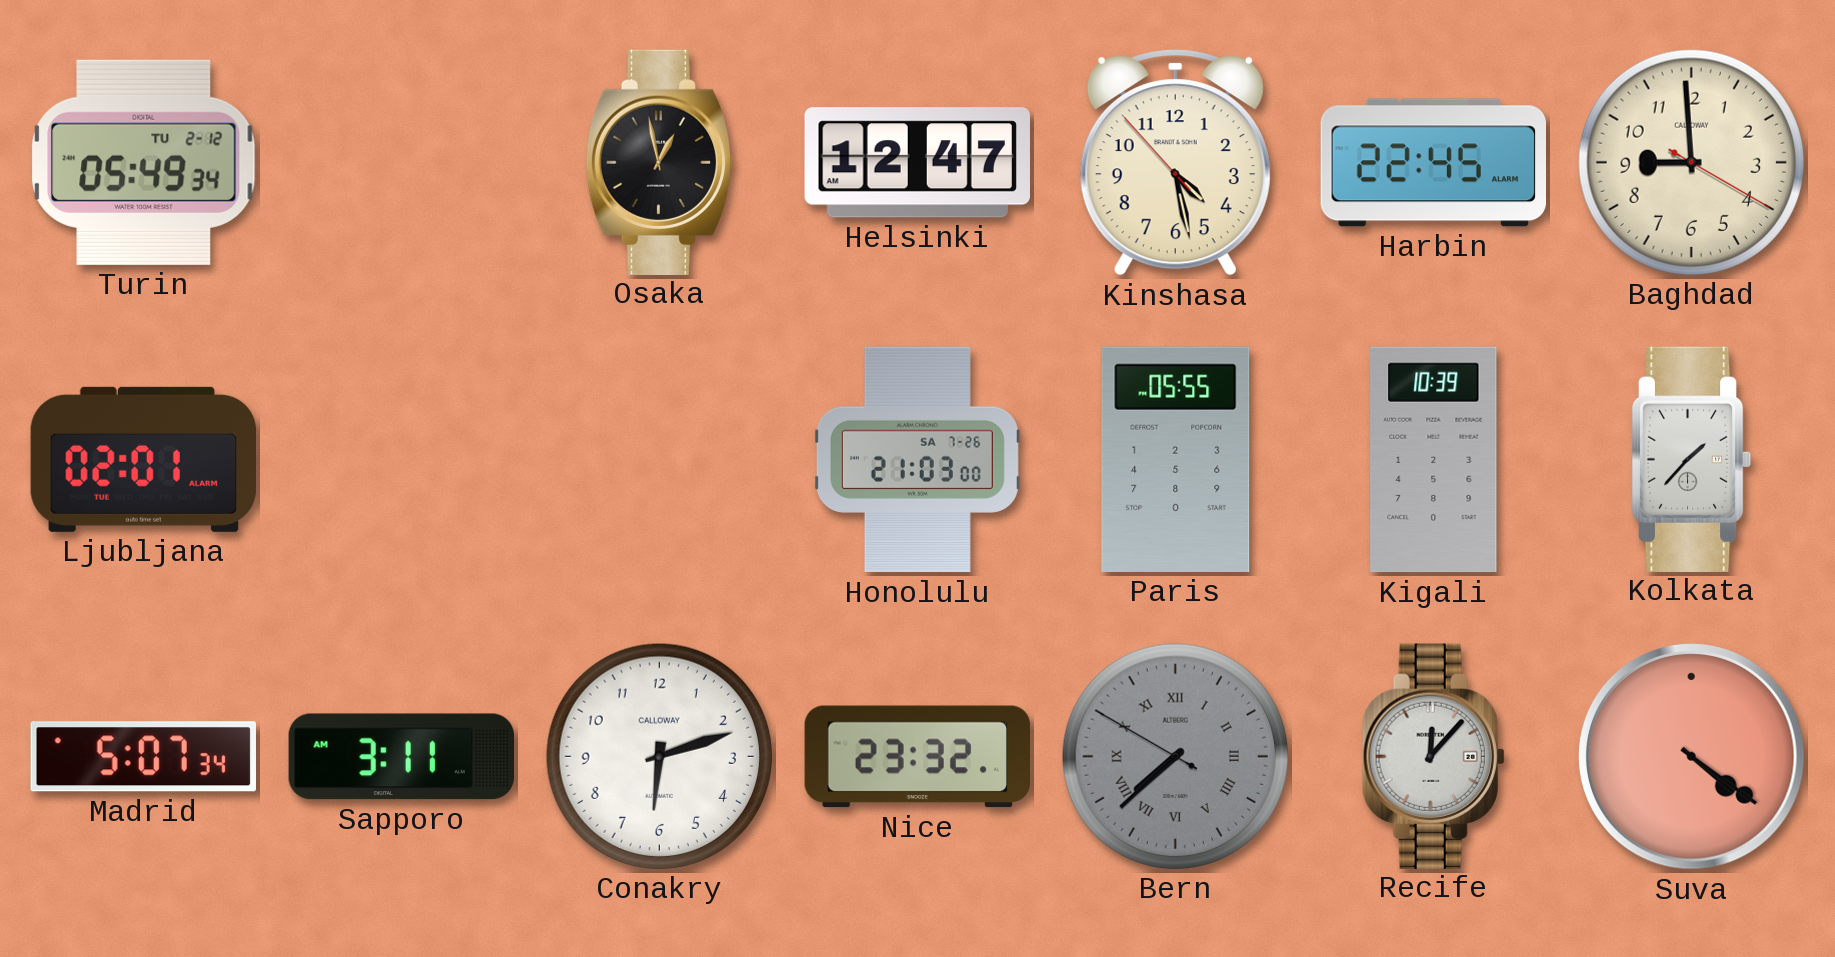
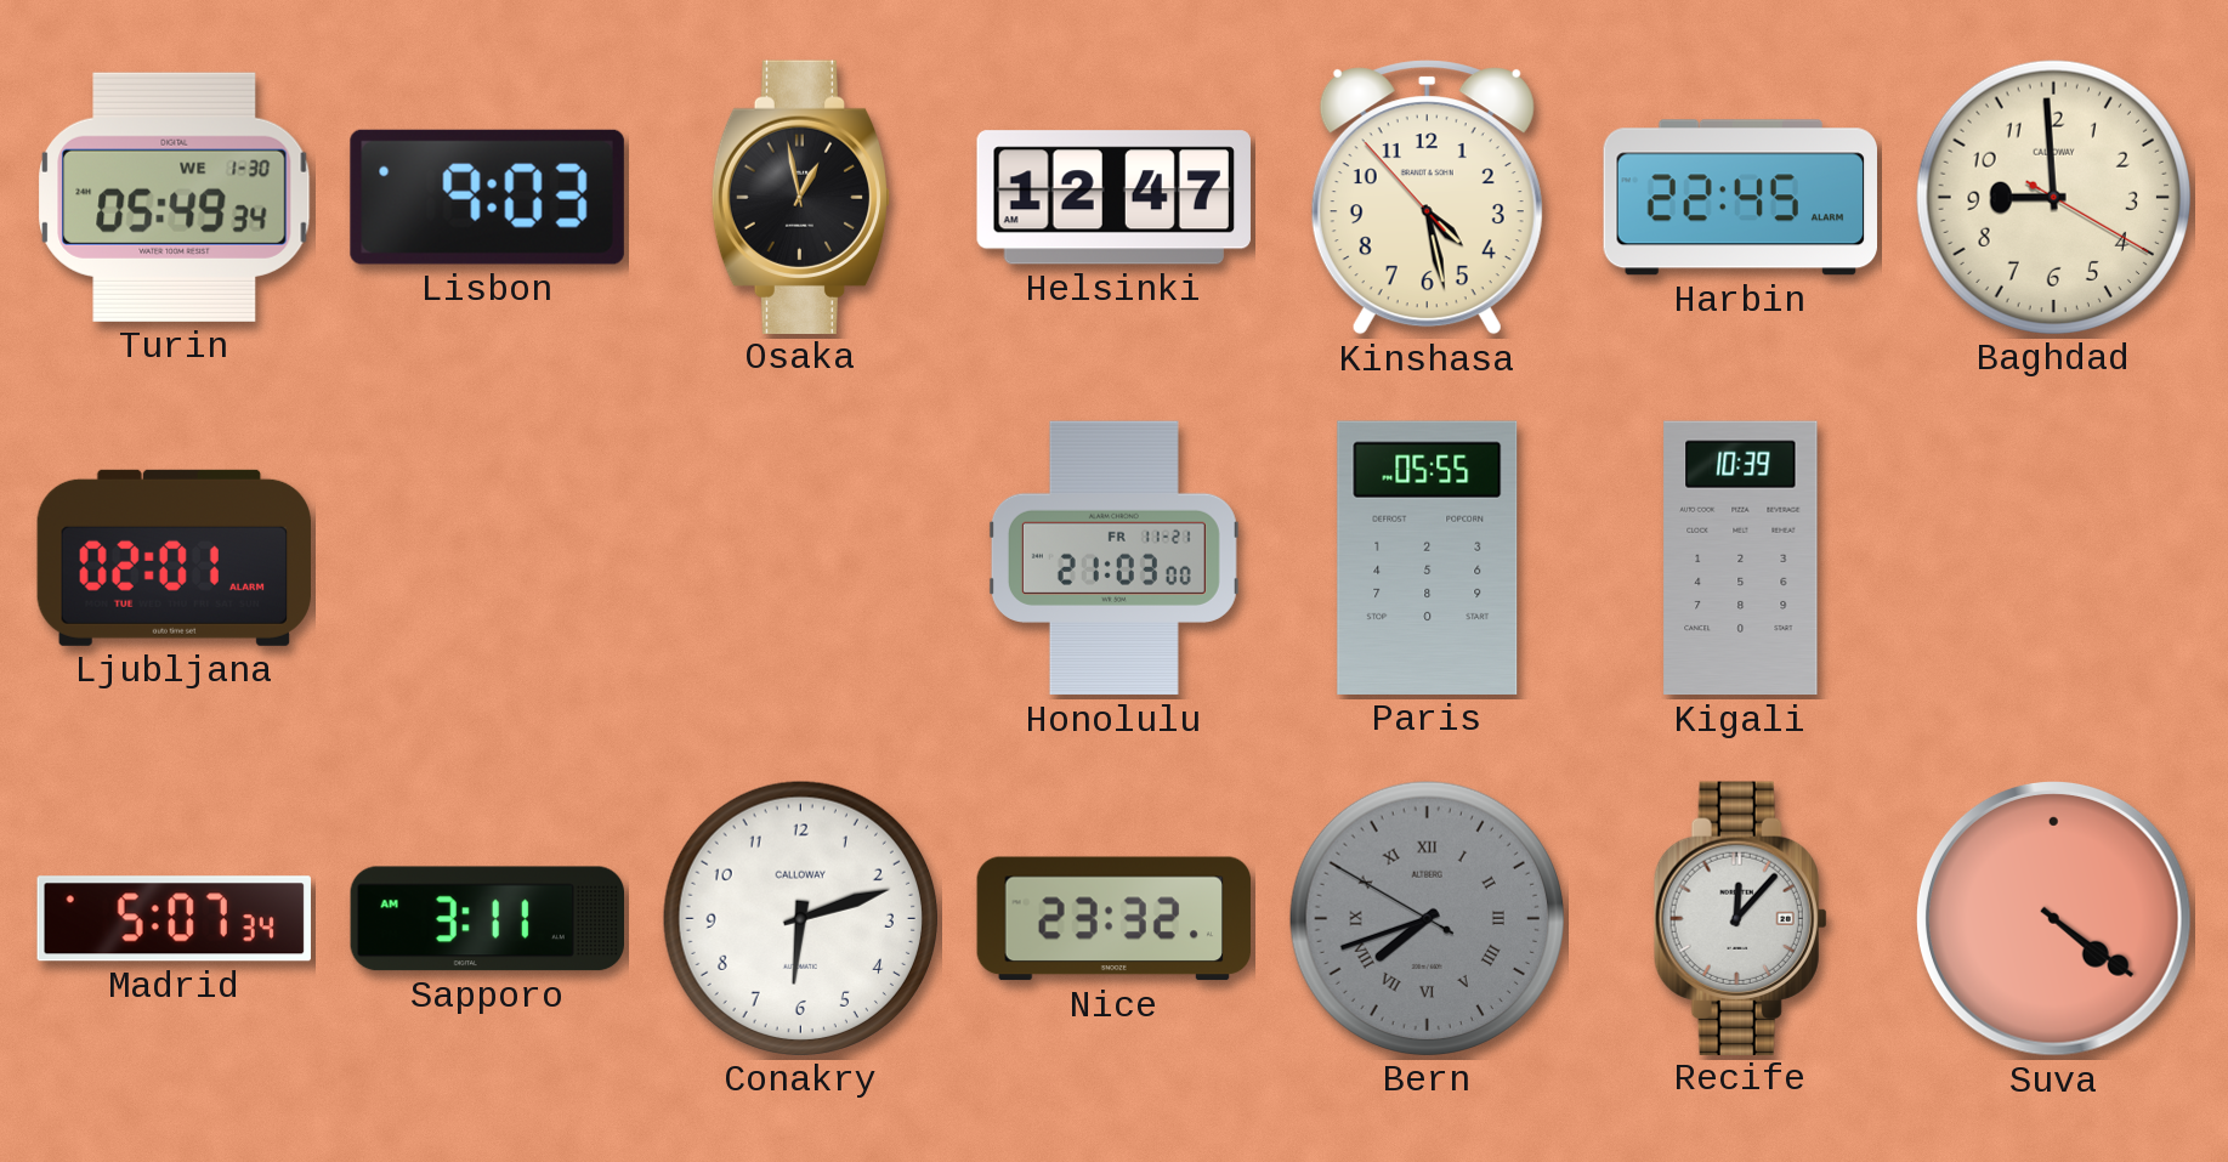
Turin date: TU 2-12 -> WE 1-30
Lisbon: none -> 9:03
Honolulu date: SA 7-26 -> FR 11-21
Kolkata: 1:37 -> none
Bern: 7:37 -> 7:41
